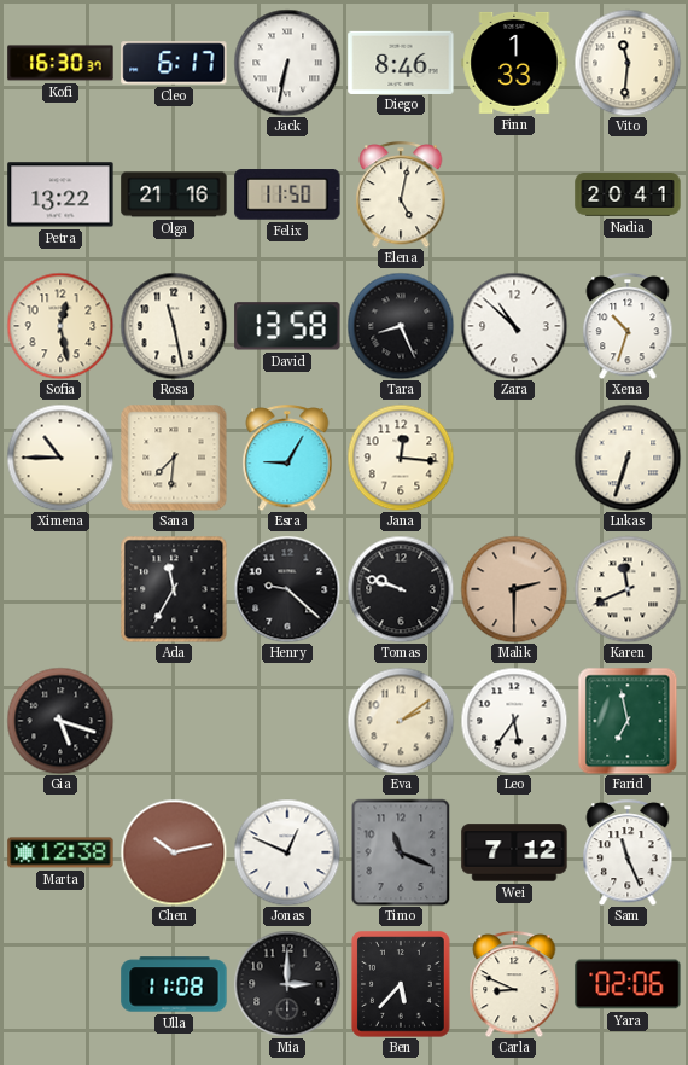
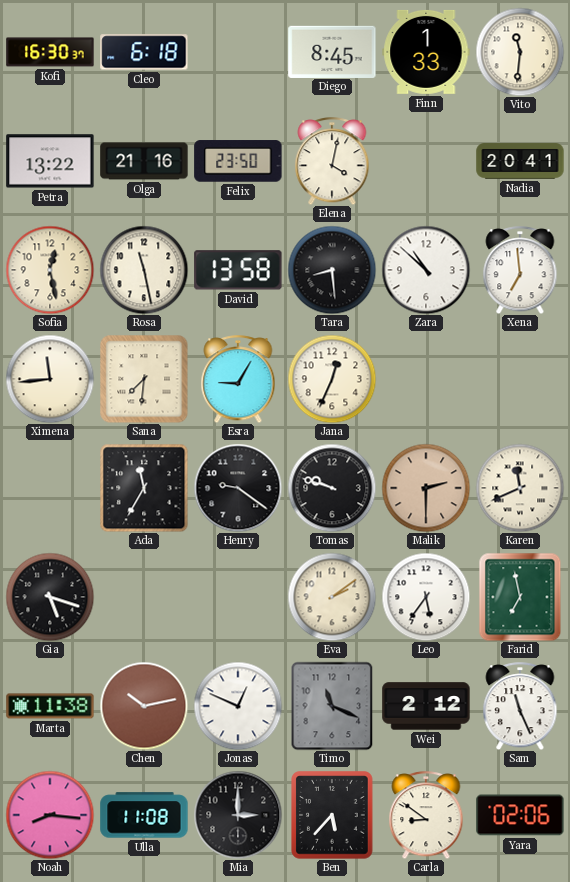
Cleo: 6:17 -> 6:18
Jack: 6:32 -> none
Diego: 8:46 -> 8:45
Felix: 11:50 -> 23:50
Elena: 5:02 -> 4:02
Tara: 8:26 -> 8:29
Xena: 10:33 -> 6:59
Ximena: 10:45 -> 11:44
Jana: 12:16 -> 12:34
Lukas: 6:33 -> none
Henry: 9:22 -> 9:21
Marta: 12:38 -> 11:38
Wei: 7:12 -> 2:12
Noah: none -> 8:16
Carla: 8:49 -> 8:51
